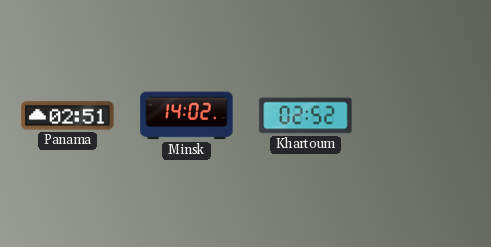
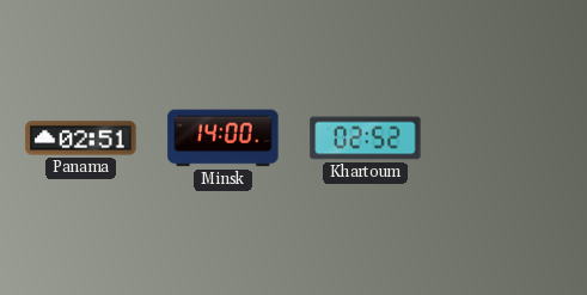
Minsk: 14:02 -> 14:00
